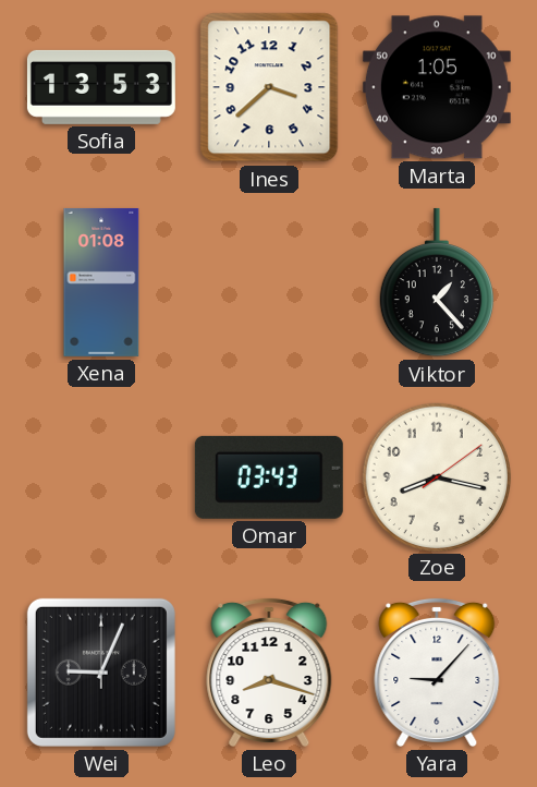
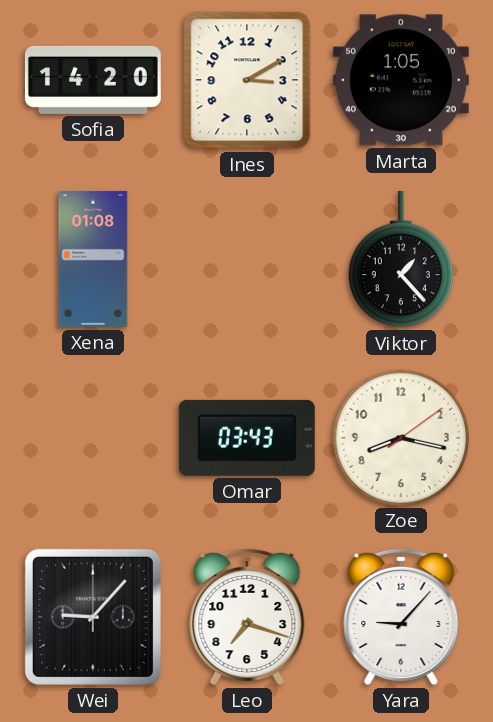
Sofia: 13:53 -> 14:20
Ines: 3:38 -> 3:10
Wei: 9:04 -> 9:07
Leo: 8:18 -> 7:18
